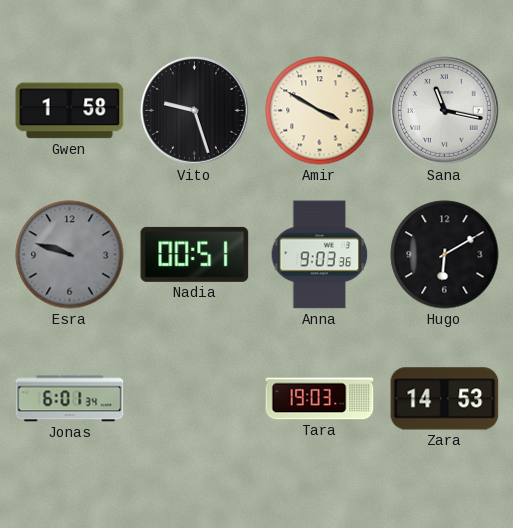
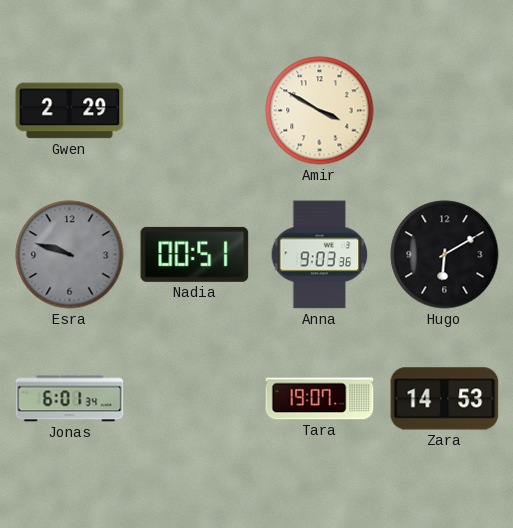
Gwen: 1:58 -> 2:29
Vito: 9:27 -> none
Sana: 11:17 -> none
Tara: 19:03 -> 19:07
